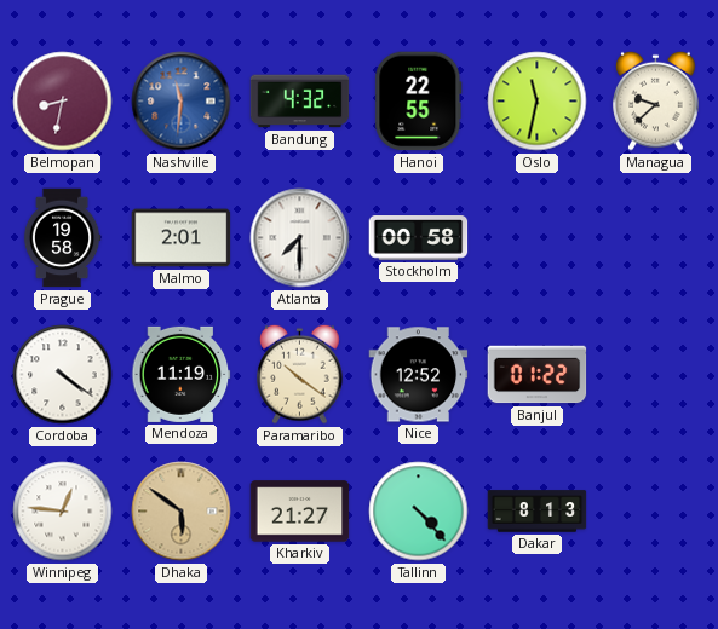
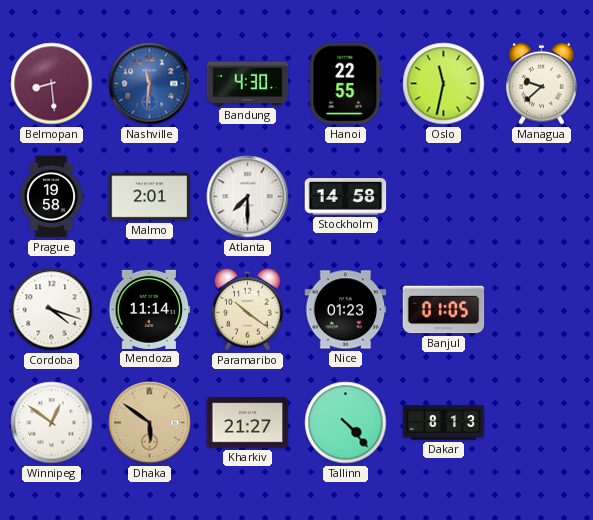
Belmopan: 8:32 -> 8:29
Bandung: 4:32 -> 4:30
Stockholm: 00:58 -> 14:58
Cordoba: 4:21 -> 4:18
Mendoza: 11:19 -> 11:14
Nice: 12:52 -> 01:23
Banjul: 01:22 -> 01:05
Winnipeg: 12:46 -> 12:51
